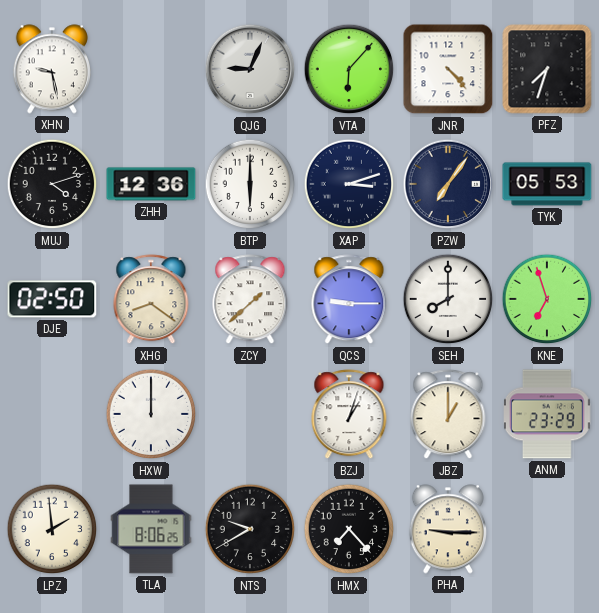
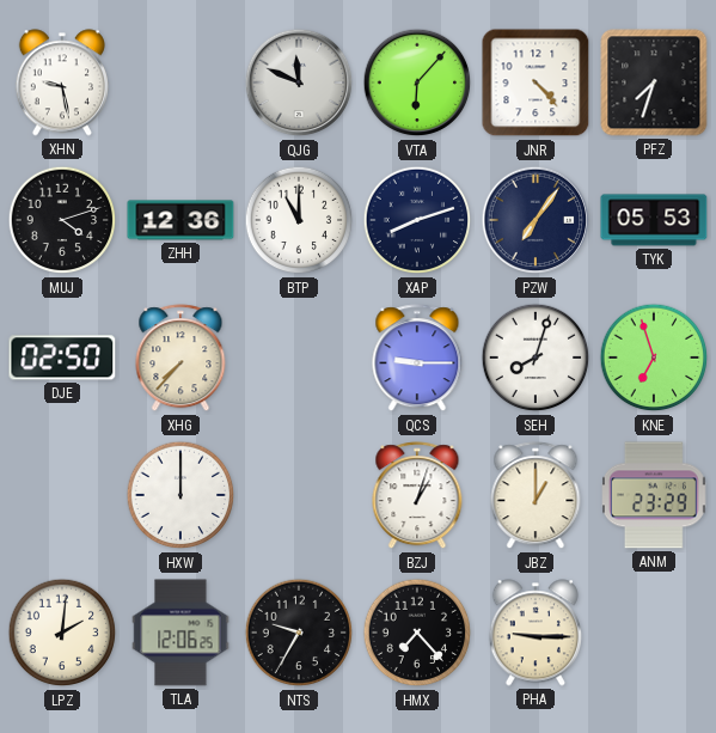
QJG: 9:04 -> 11:49
BTP: 6:00 -> 11:00
XAP: 3:12 -> 8:12
XHG: 8:21 -> 7:37
ZCY: 1:38 -> none
SEH: 8:00 -> 8:03
LPZ: 1:59 -> 2:01
TLA: 8:06 -> 12:06
NTS: 9:40 -> 9:35
